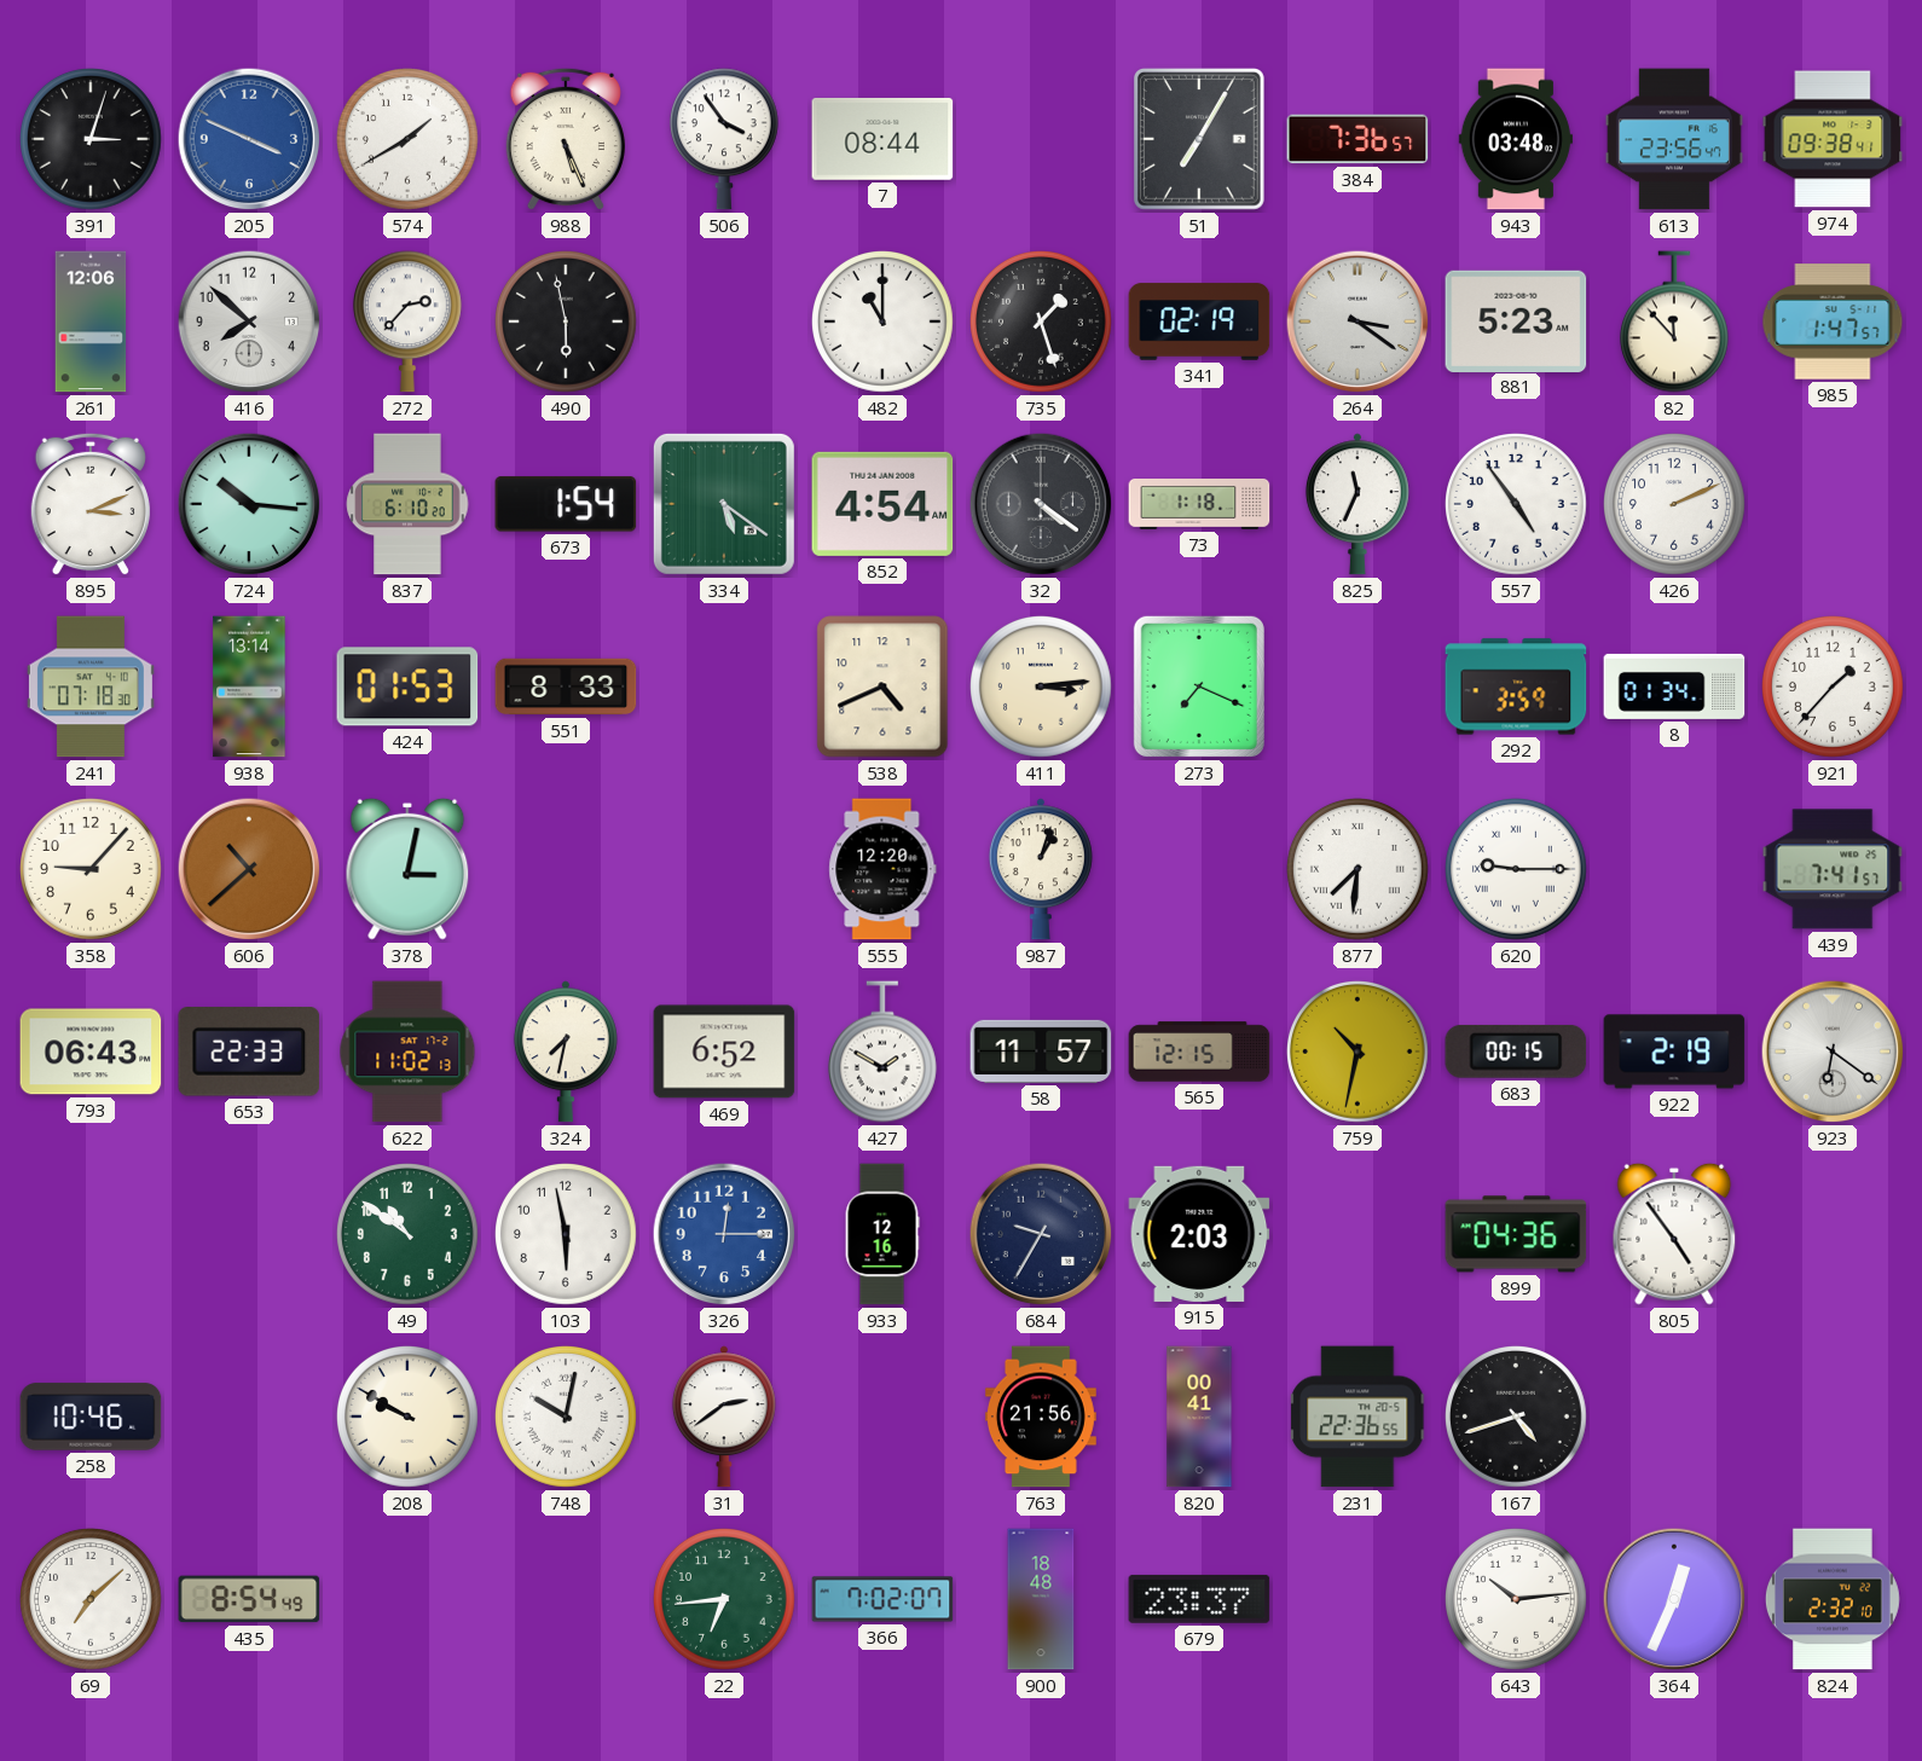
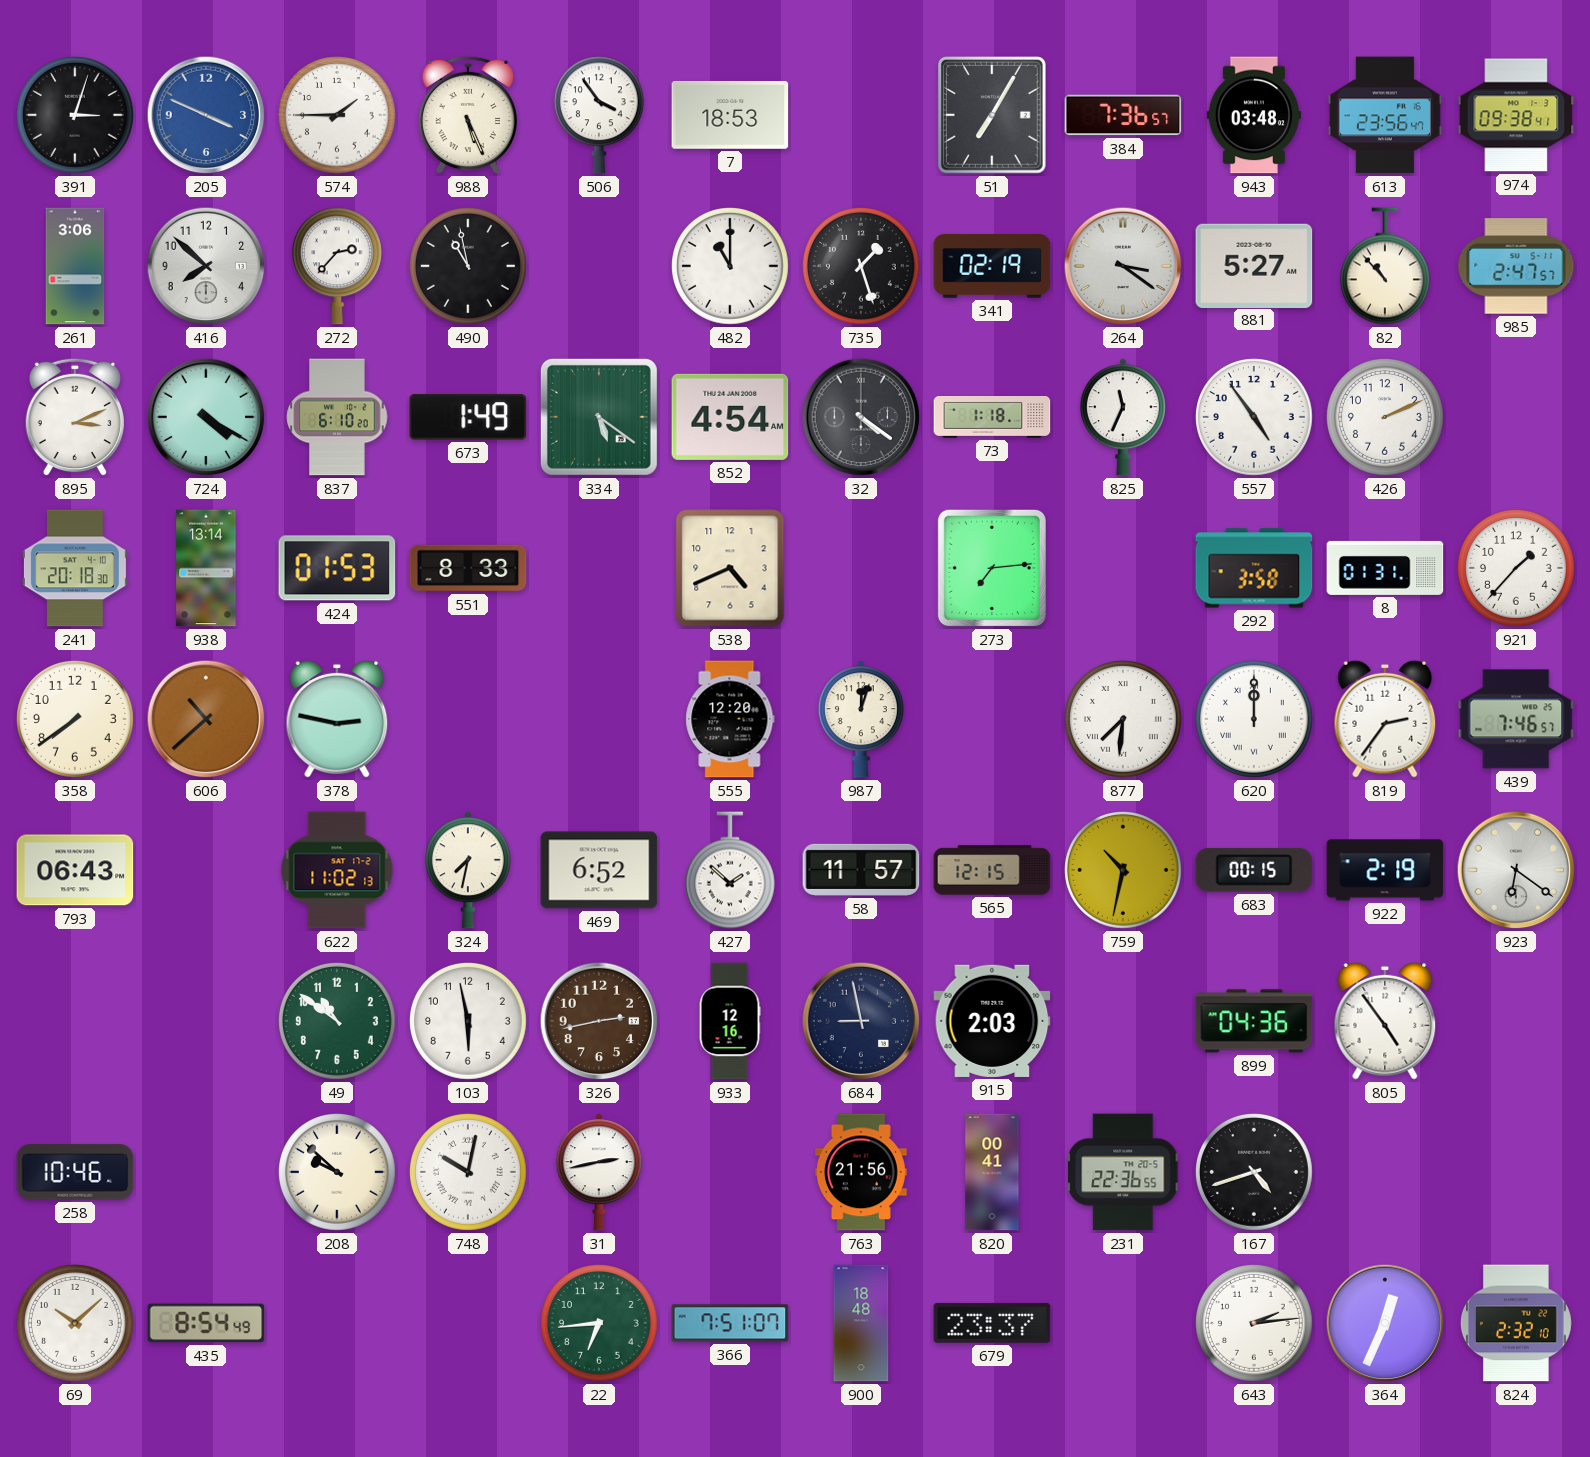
574: 1:40 -> 1:45
7: 08:44 -> 18:53
261: 12:06 -> 3:06
490: 5:58 -> 10:58
881: 5:23 -> 5:27
82: 11:53 -> 10:53
985: 1:47 -> 2:47
724: 10:16 -> 4:20
673: 1:54 -> 1:49
241: 07:18 -> 20:18
411: 3:14 -> none
273: 7:19 -> 7:14
292: 3:59 -> 3:58
8: 01:34 -> 01:31
358: 9:07 -> 7:39
378: 3:02 -> 2:47
987: 1:03 -> 12:03
620: 9:15 -> 12:00
819: none -> 2:36
439: 7:41 -> 7:46
653: 22:33 -> none
427: 1:50 -> 1:52
326: 12:15 -> 2:43
326 dial: blue -> brown
684: 9:35 -> 8:58
208: 9:50 -> 9:52
31: 2:39 -> 2:43
69: 7:08 -> 10:08
366: 7:02 -> 7:51
643: 10:14 -> 2:14
